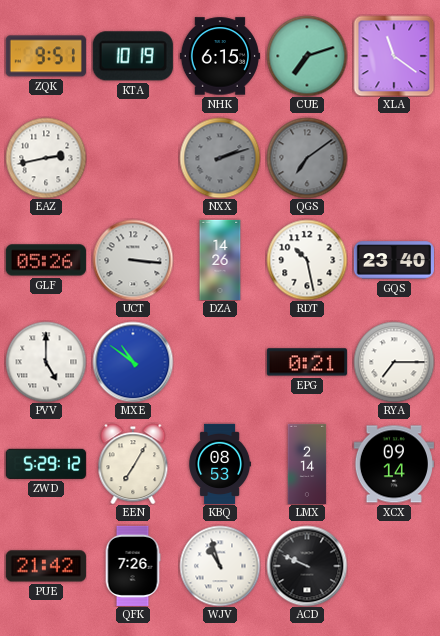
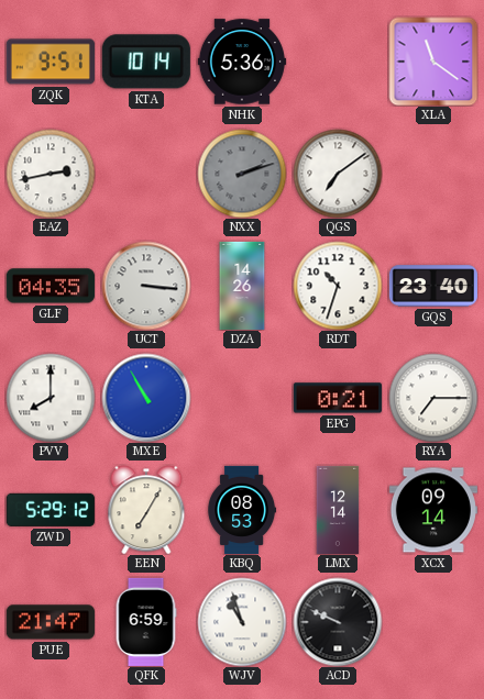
KTA: 10:19 -> 10:14
NHK: 6:15 -> 5:36
CUE: 7:12 -> none
QGS dial: grey -> white
GLF: 05:26 -> 04:35
RDT: 10:28 -> 10:33
PVV: 5:00 -> 8:00
MXE: 10:51 -> 10:55
LMX: 2:14 -> 12:14
PUE: 21:42 -> 21:47
QFK: 7:26 -> 6:59
